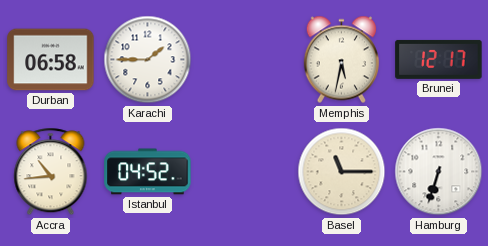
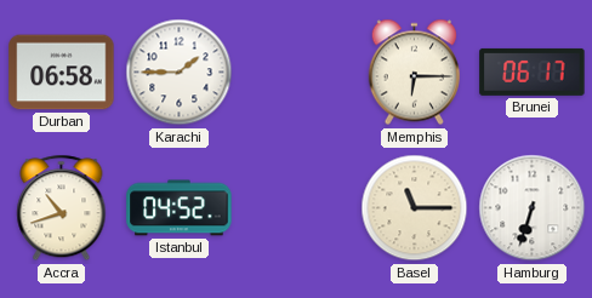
Memphis: 5:32 -> 6:15
Brunei: 12:17 -> 06:17
Accra: 10:44 -> 10:42
